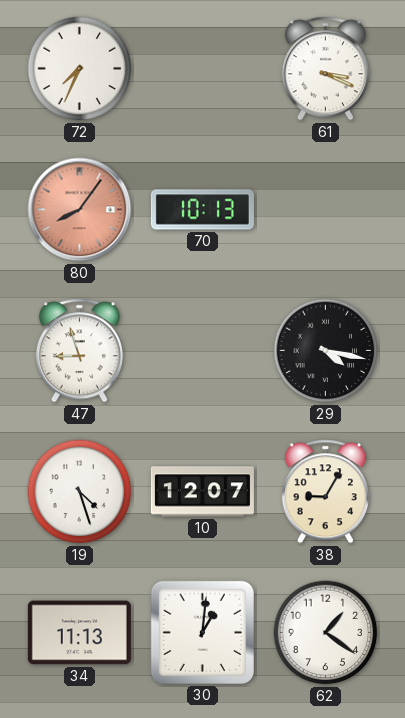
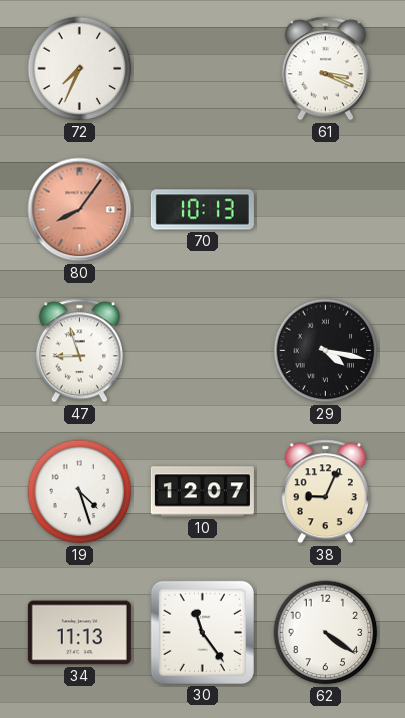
38: 9:05 -> 9:04
30: 1:01 -> 11:24
62: 1:21 -> 4:21
